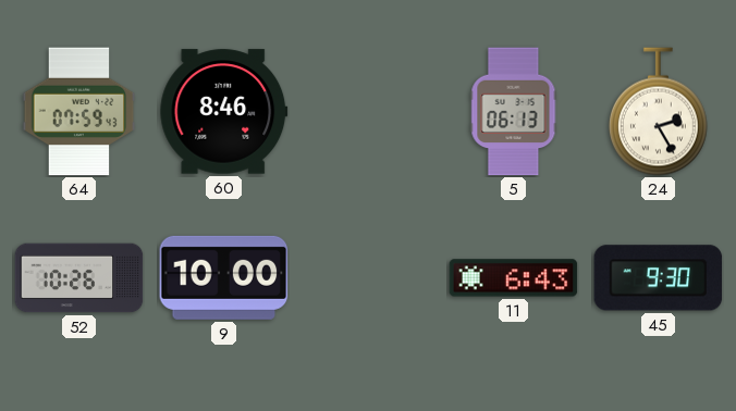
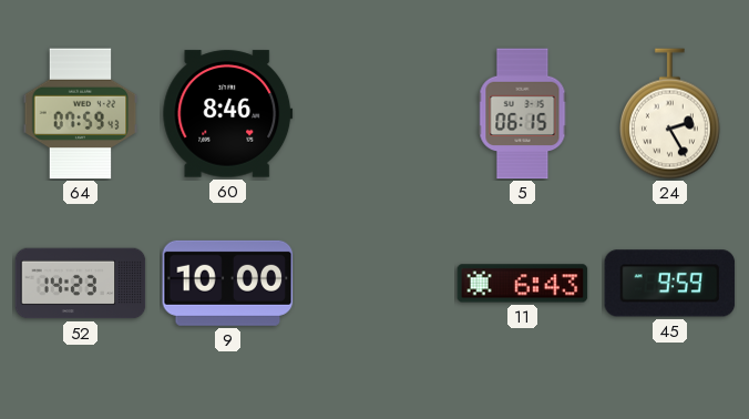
5: 06:13 -> 06:15
52: 10:26 -> 14:23
45: 9:30 -> 9:59
